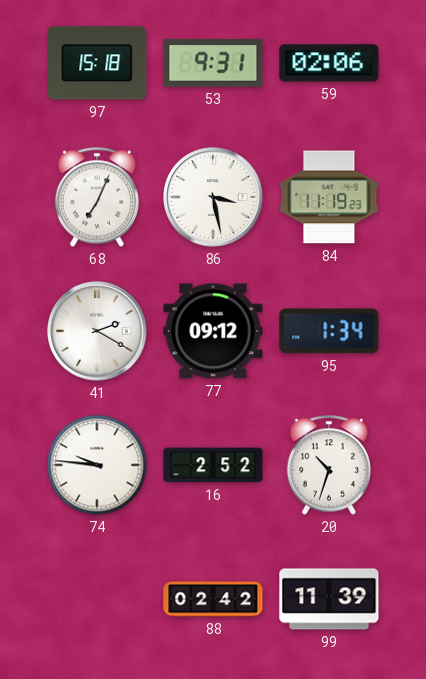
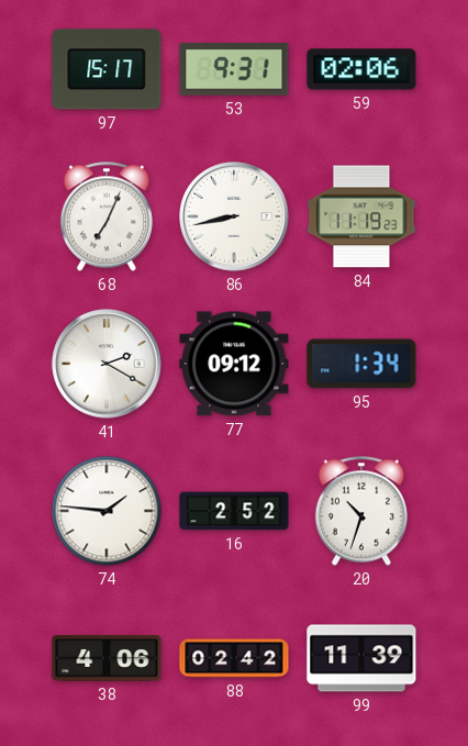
97: 15:18 -> 15:17
86: 3:28 -> 8:43
74: 9:46 -> 1:46
38: none -> 4:06
